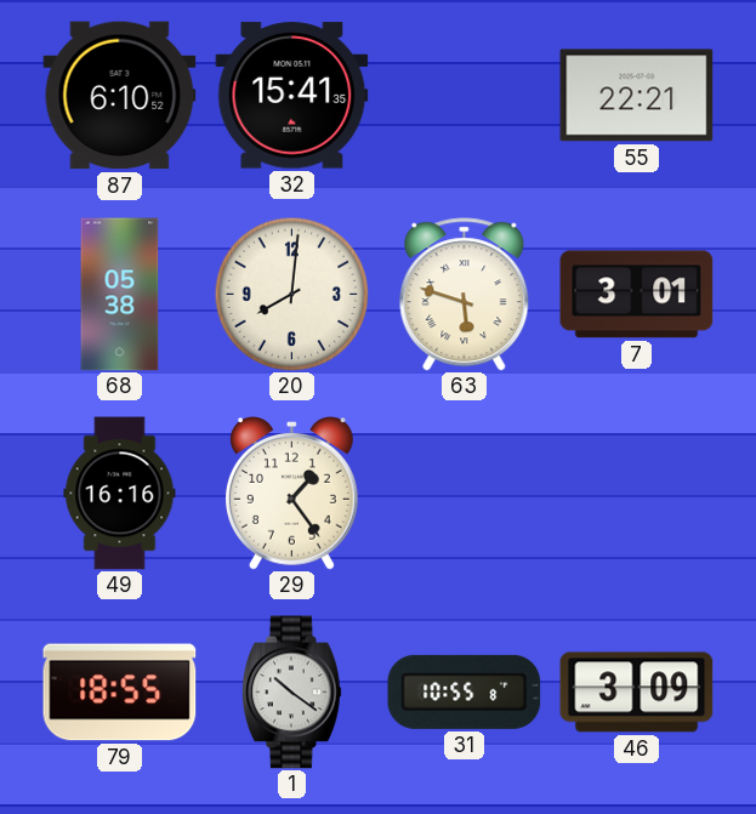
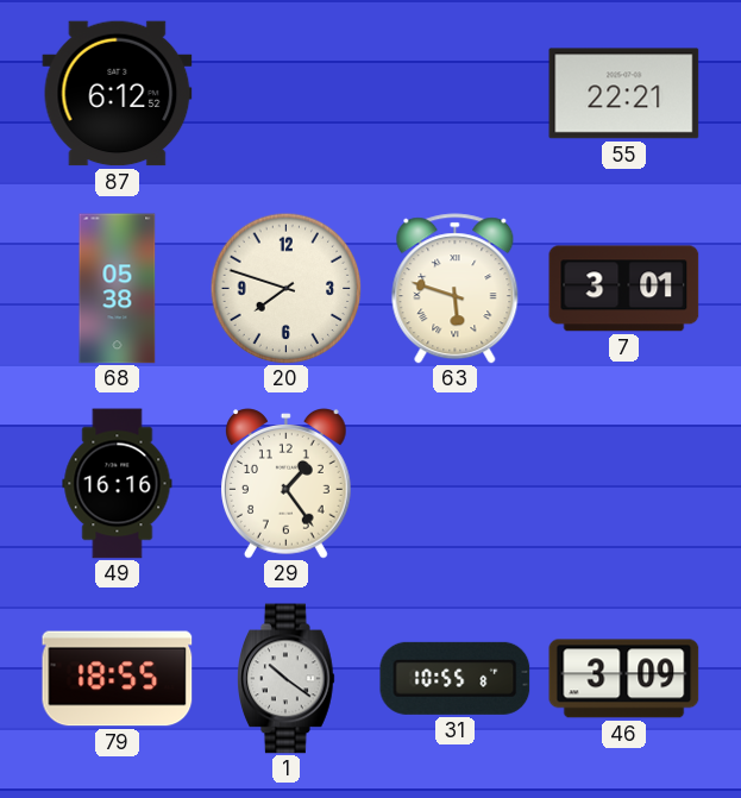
87: 6:10 -> 6:12
32: 15:41 -> none
20: 8:01 -> 7:48
